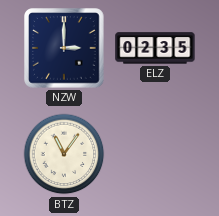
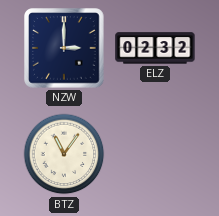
ELZ: 02:35 -> 02:32
